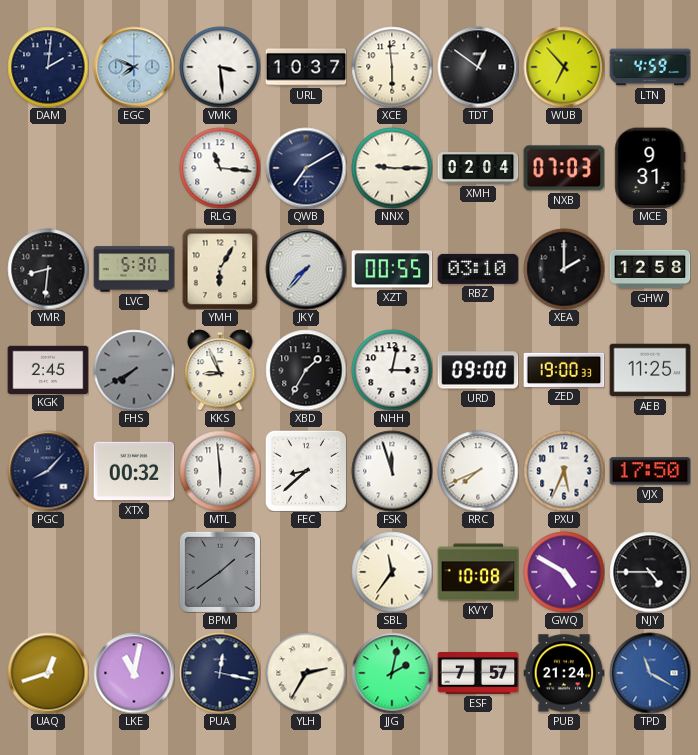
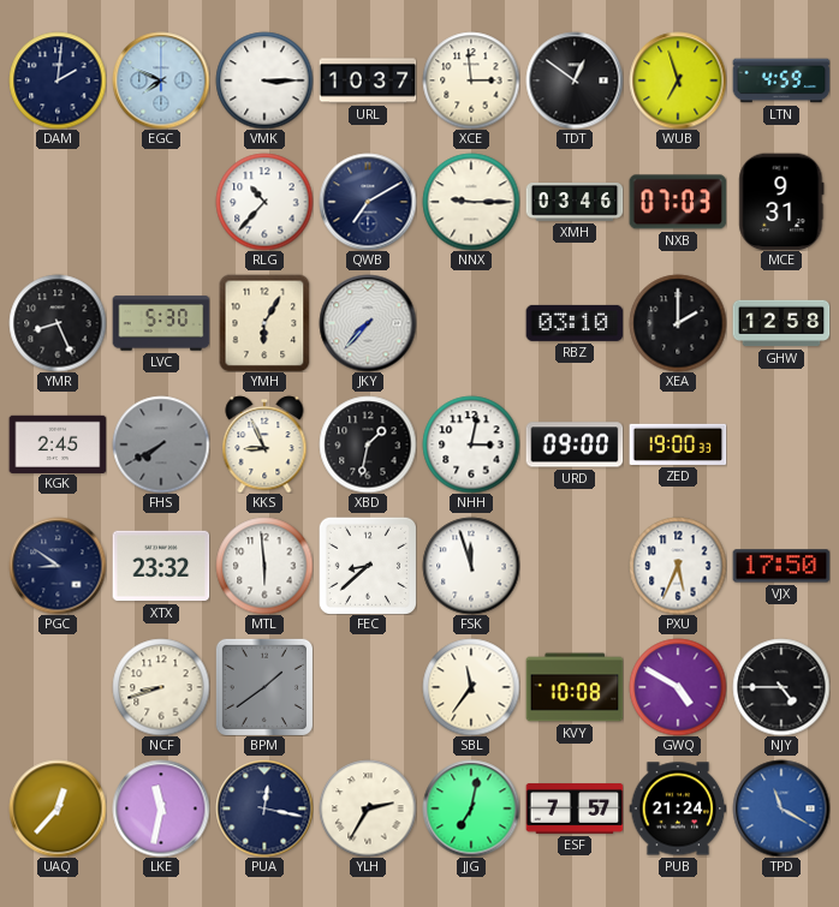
VMK: 3:29 -> 3:15
XCE: 5:59 -> 2:59
WUB: 6:53 -> 6:57
RLG: 11:16 -> 10:37
XMH: 02:04 -> 03:46
YMR: 8:31 -> 8:26
XZT: 00:55 -> none
XBD: 1:35 -> 1:32
AEB: 11:25 -> none
PGC: 8:07 -> 8:51
XTX: 00:32 -> 23:32
RRC: 7:41 -> none
NCF: none -> 8:42
UAQ: 12:42 -> 12:37
LKE: 11:02 -> 11:32
JJG: 2:02 -> 7:02
